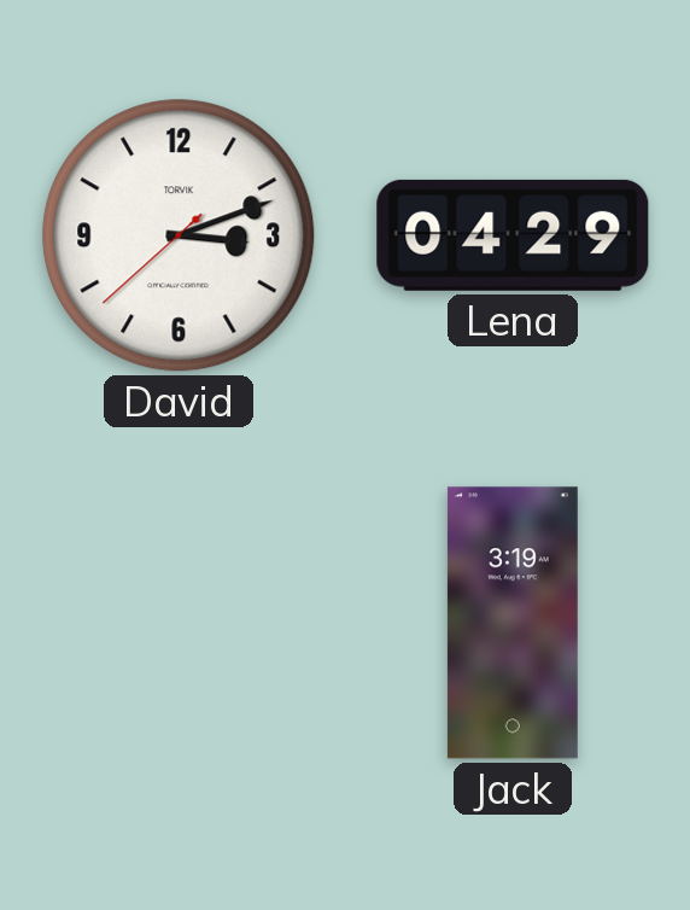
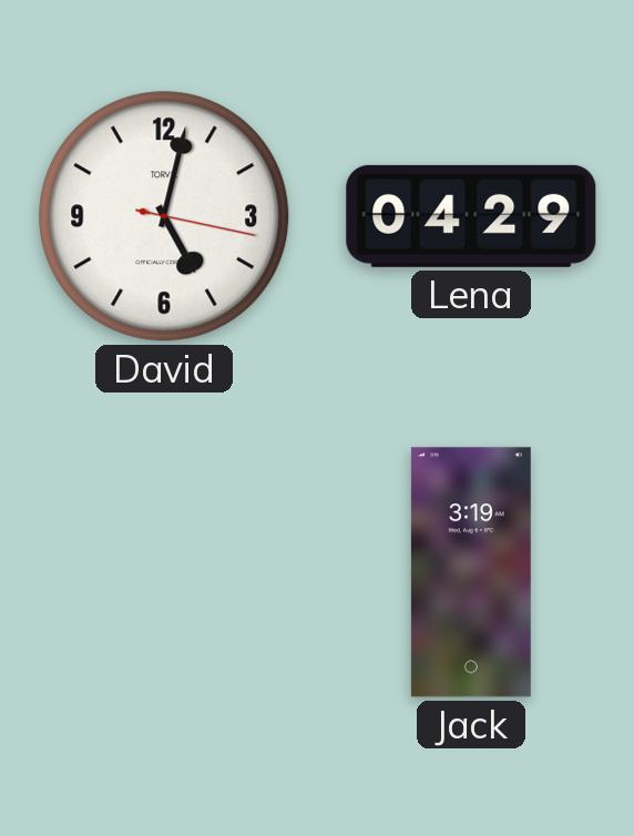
David: 3:11 -> 5:02
